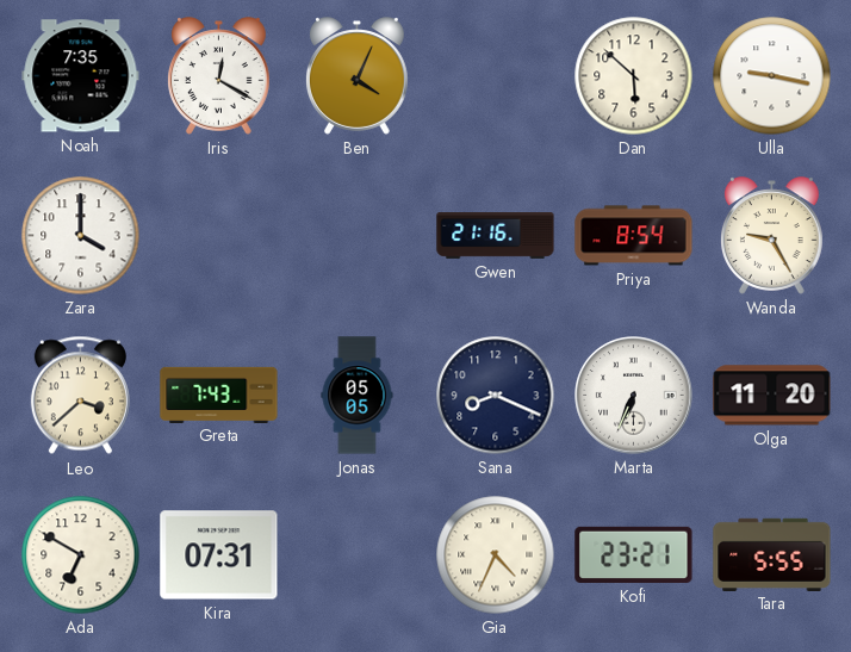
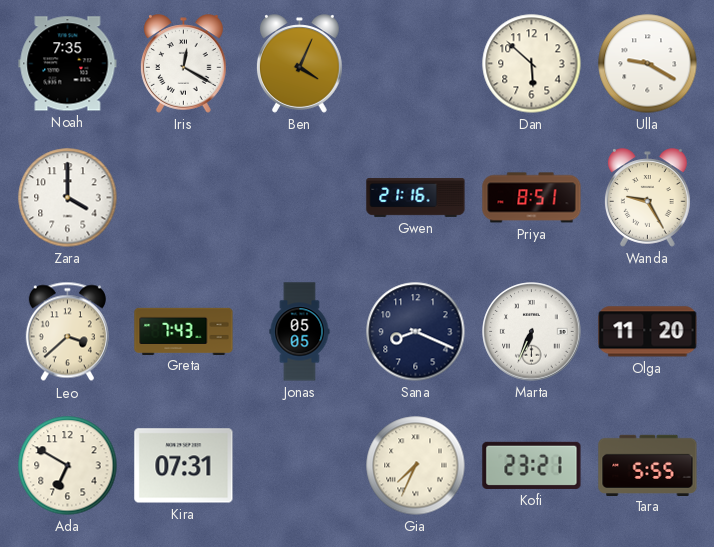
Ulla: 9:17 -> 9:20
Priya: 8:54 -> 8:51
Gia: 4:34 -> 7:34
